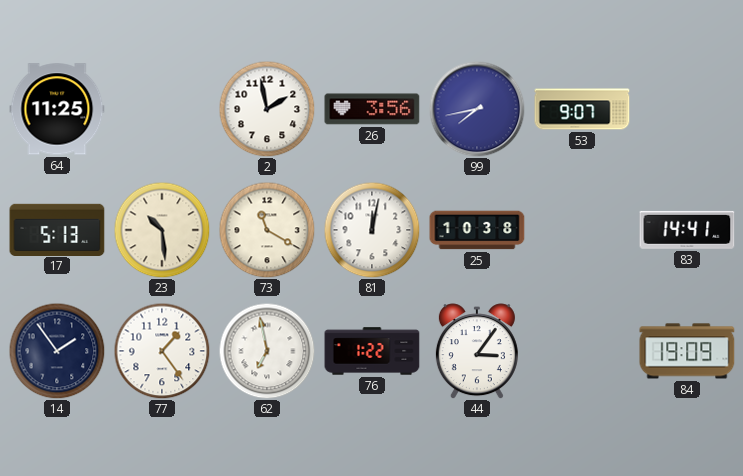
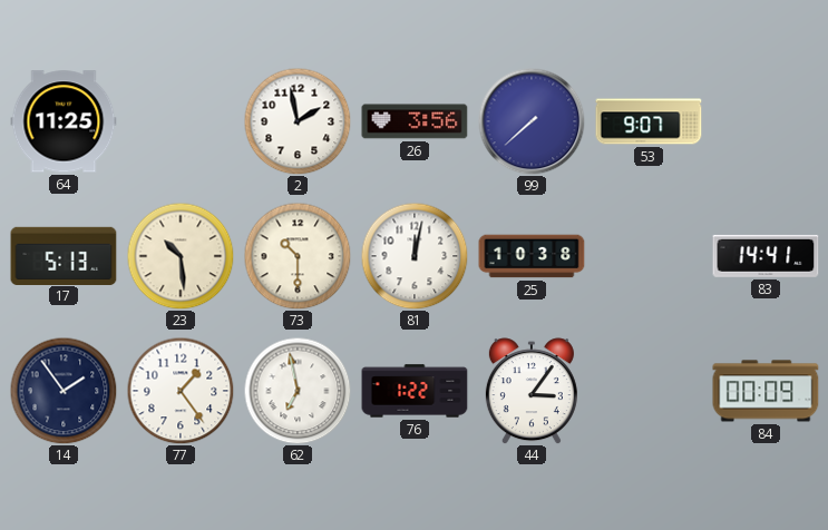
99: 7:43 -> 7:38
73: 11:20 -> 10:30
84: 19:09 -> 00:09
